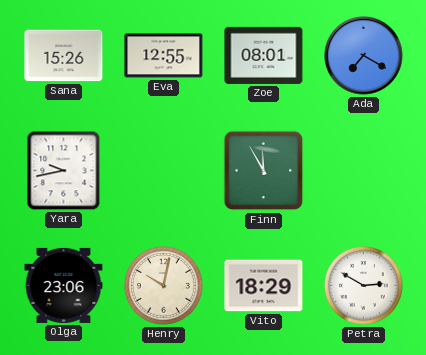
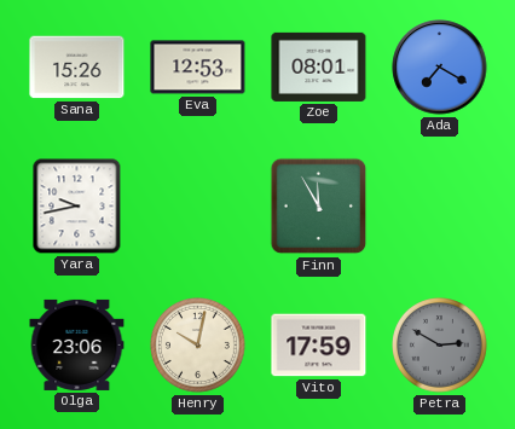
Eva: 12:55 -> 12:53
Vito: 18:29 -> 17:59
Petra dial: white -> grey
